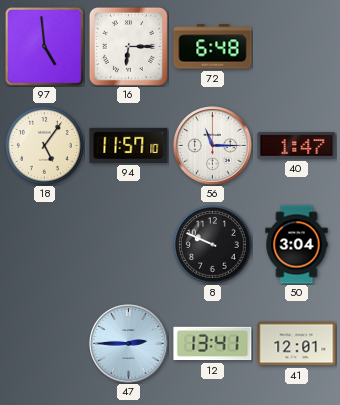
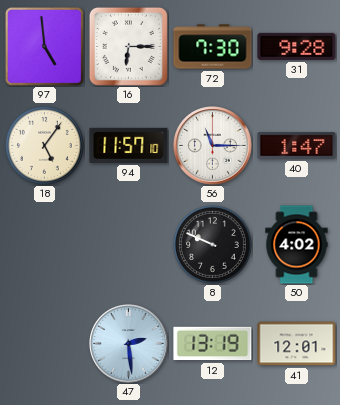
72: 6:48 -> 7:30
31: none -> 9:28
50: 3:04 -> 4:02
47: 2:45 -> 2:29
12: 13:41 -> 13:19
